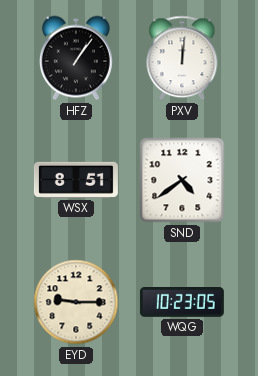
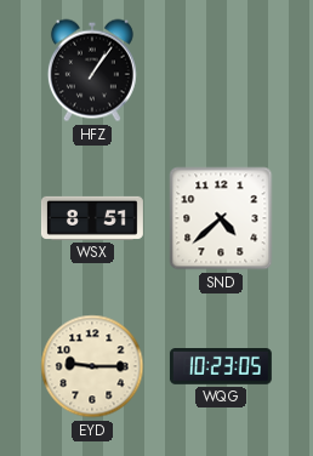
PXV: 12:01 -> none
SND: 4:39 -> 4:38
